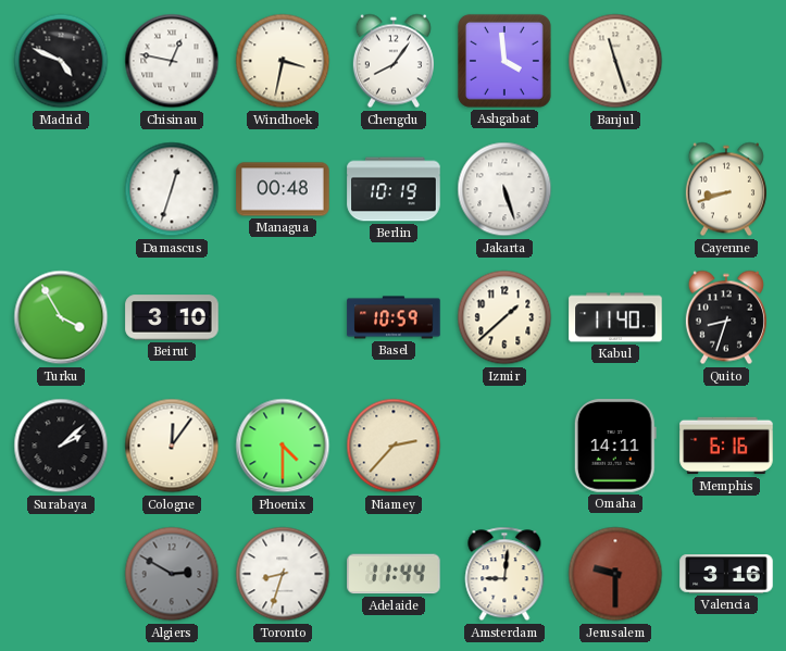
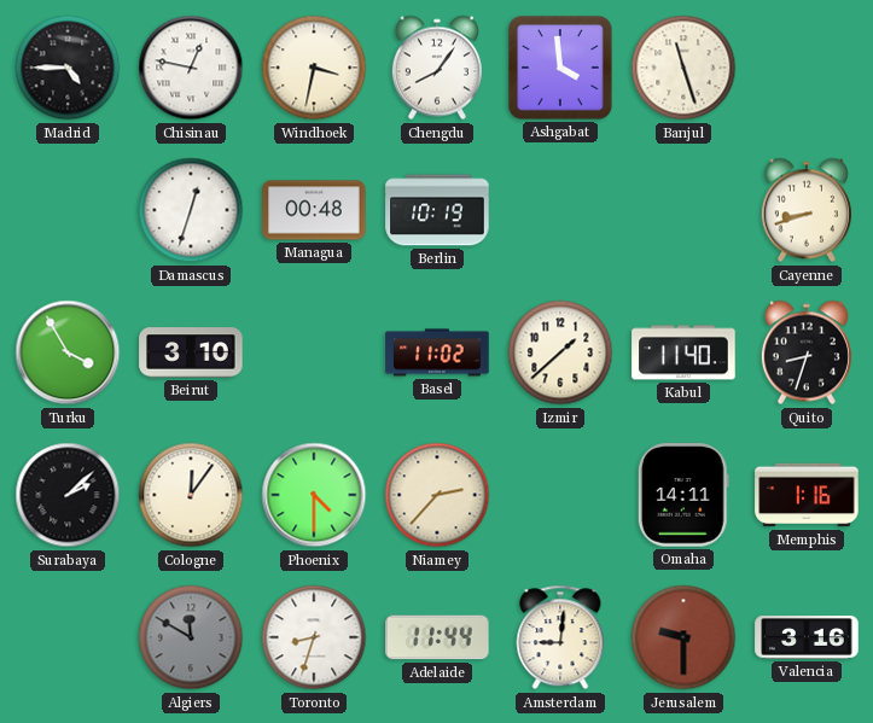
Madrid: 4:49 -> 4:45
Jakarta: 5:27 -> none
Basel: 10:59 -> 11:02
Memphis: 6:16 -> 1:16
Algiers: 2:50 -> 11:50
